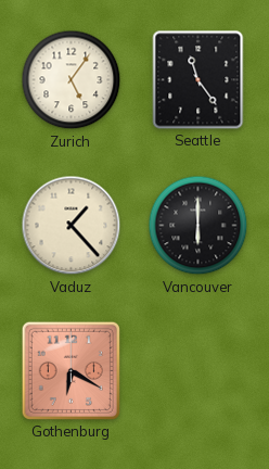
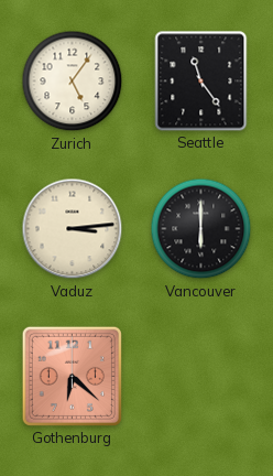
Vaduz: 1:23 -> 3:14
Gothenburg: 6:20 -> 6:22
